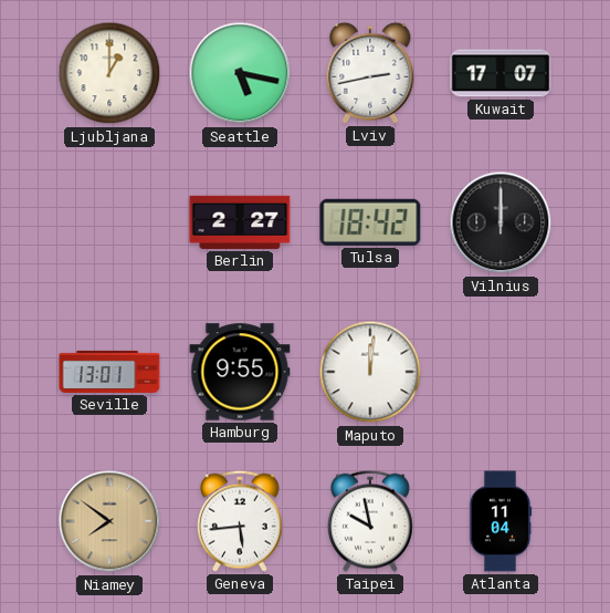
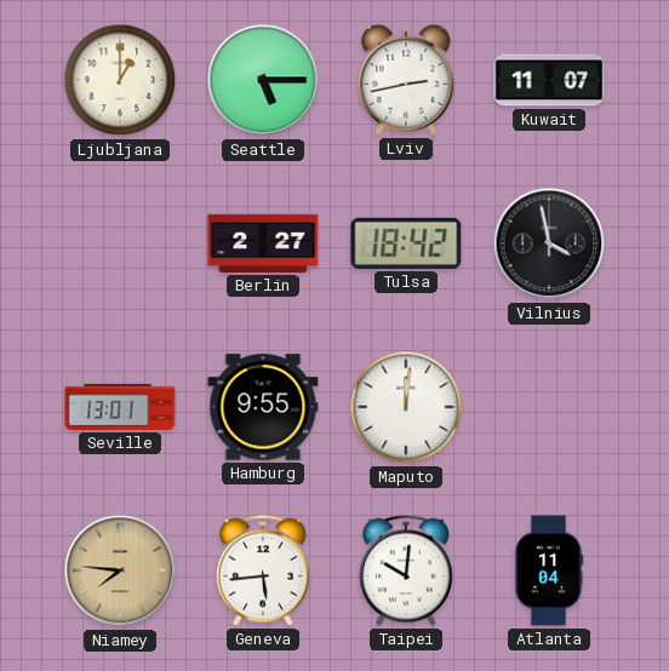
Seattle: 5:17 -> 5:15
Kuwait: 17:07 -> 11:07
Vilnius: 12:00 -> 3:58
Niamey: 7:51 -> 7:46
Taipei: 9:58 -> 10:01
